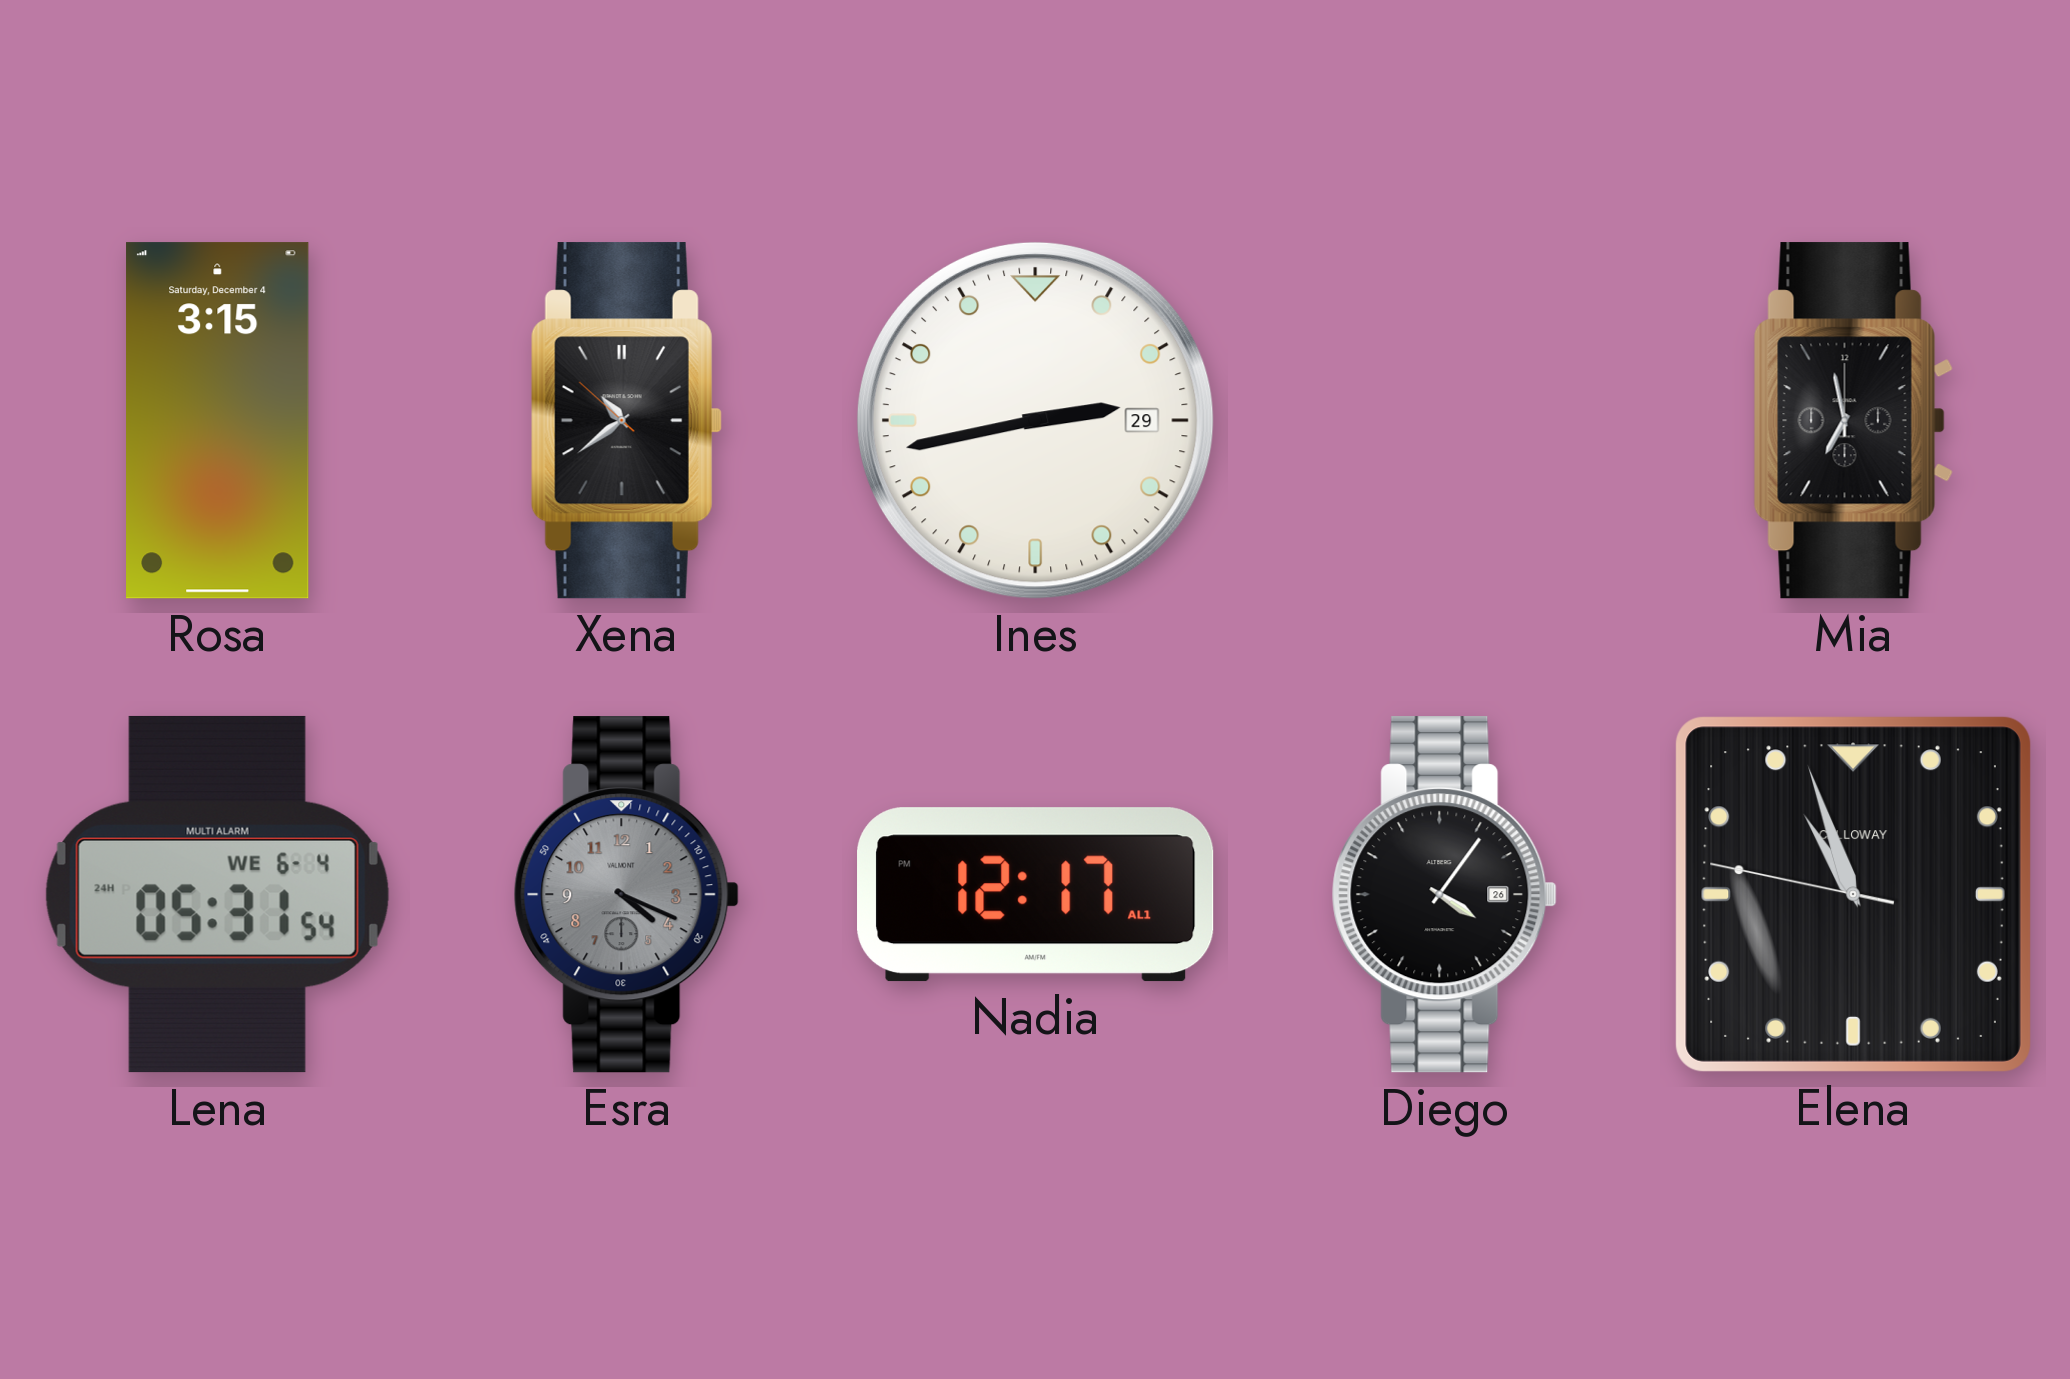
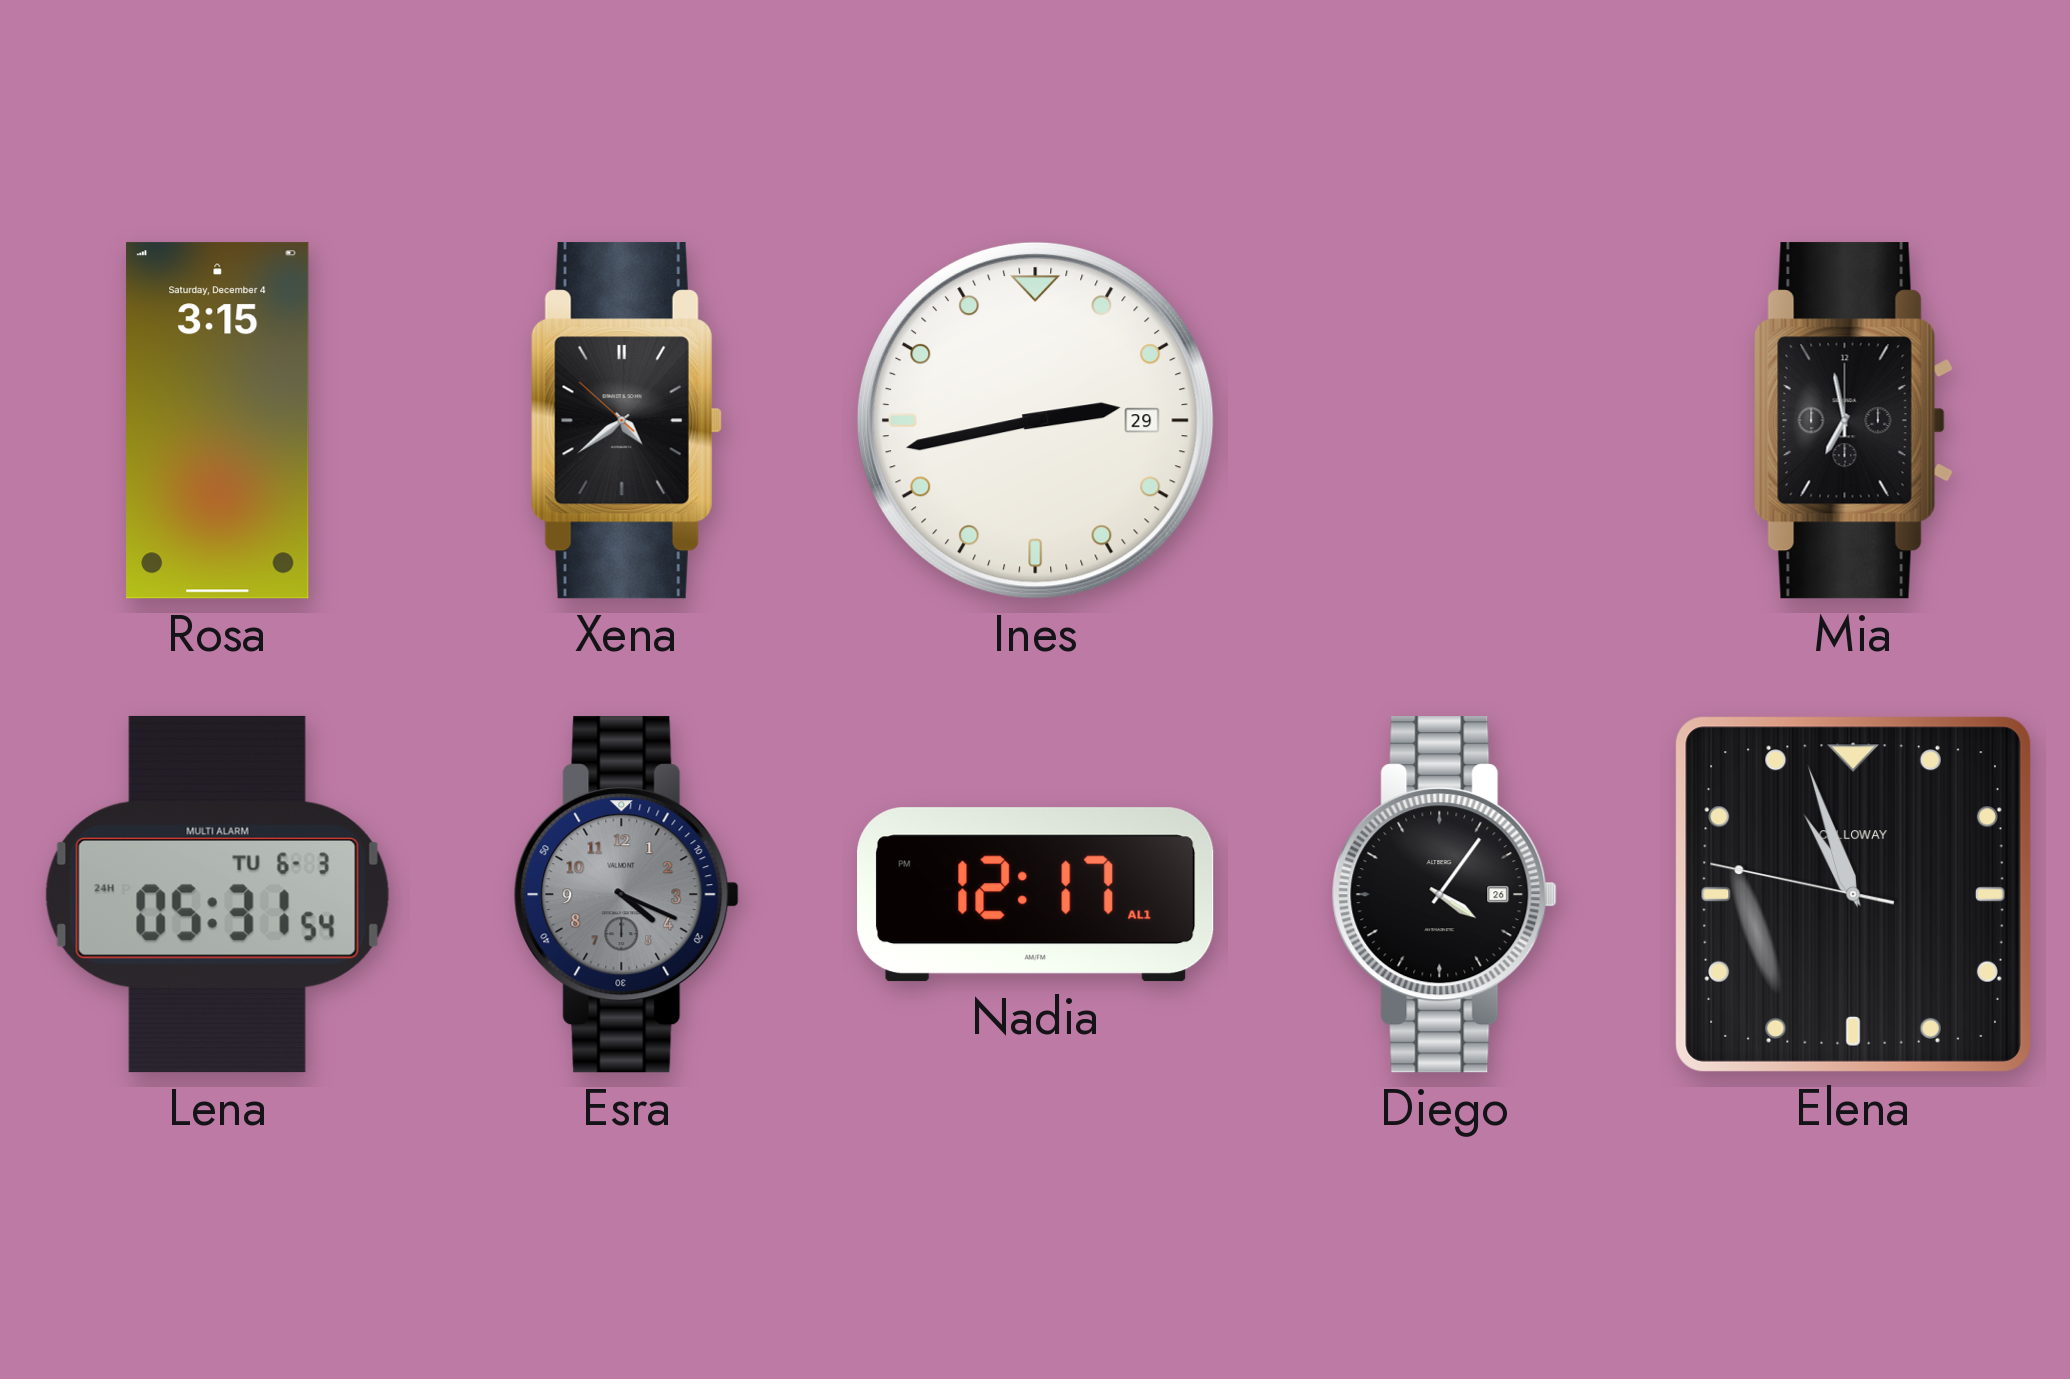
Xena: 10:38 -> 4:38
Lena date: WE 6-4 -> TU 6-3
